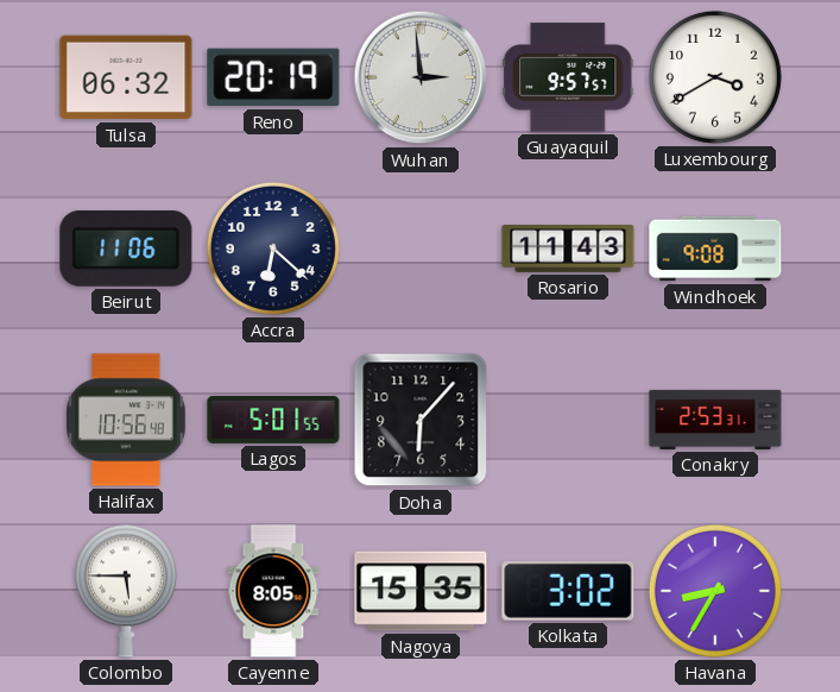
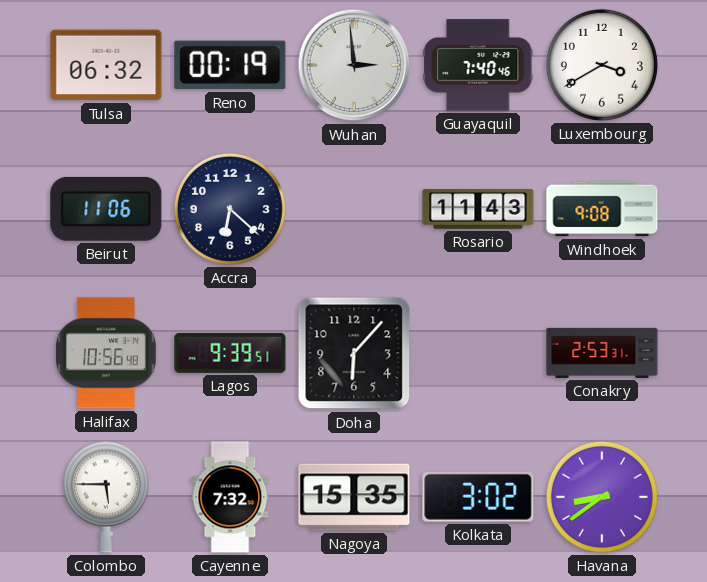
Reno: 20:19 -> 00:19
Guayaquil: 9:57 -> 7:40
Lagos: 5:01 -> 9:39
Cayenne: 8:05 -> 7:32
Havana: 8:35 -> 8:39
